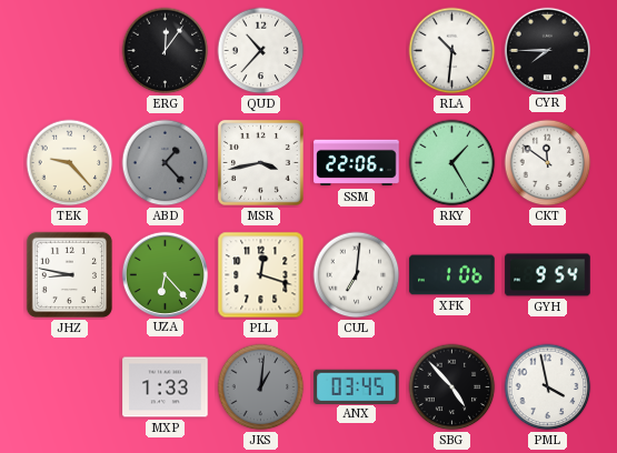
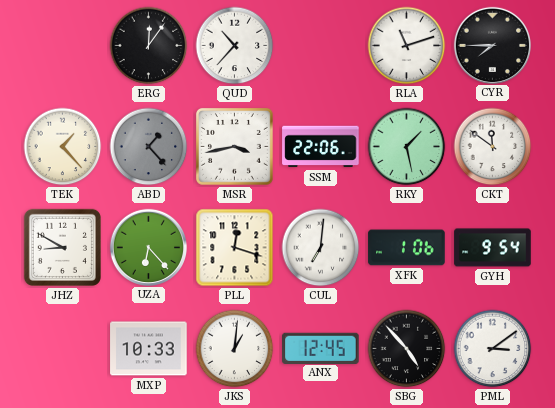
RLA: 10:31 -> 11:12
TEK: 9:23 -> 1:23
RKY: 1:25 -> 1:28
JHZ: 8:47 -> 8:50
MXP: 1:33 -> 10:33
JKS dial: grey -> white
ANX: 03:45 -> 12:45
PML: 3:58 -> 3:09
